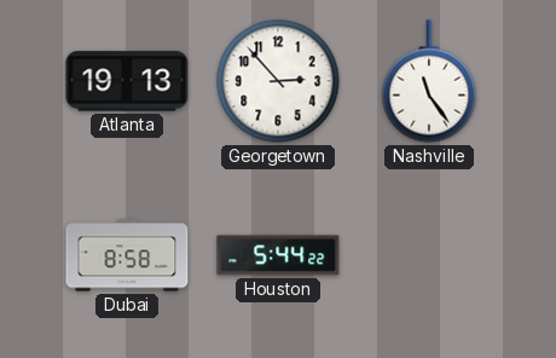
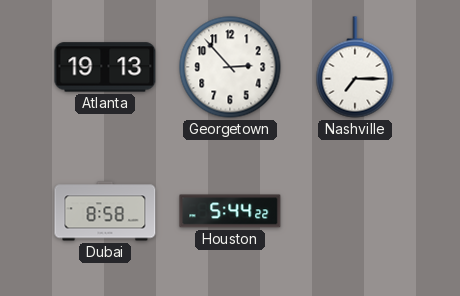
Nashville: 11:24 -> 7:15
